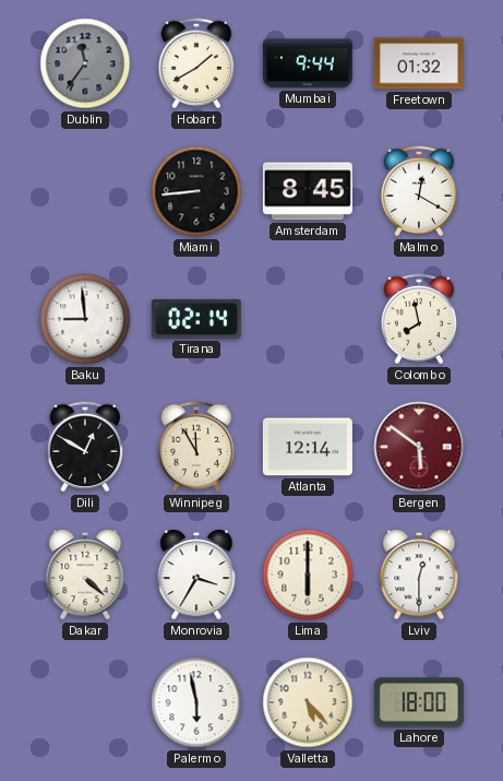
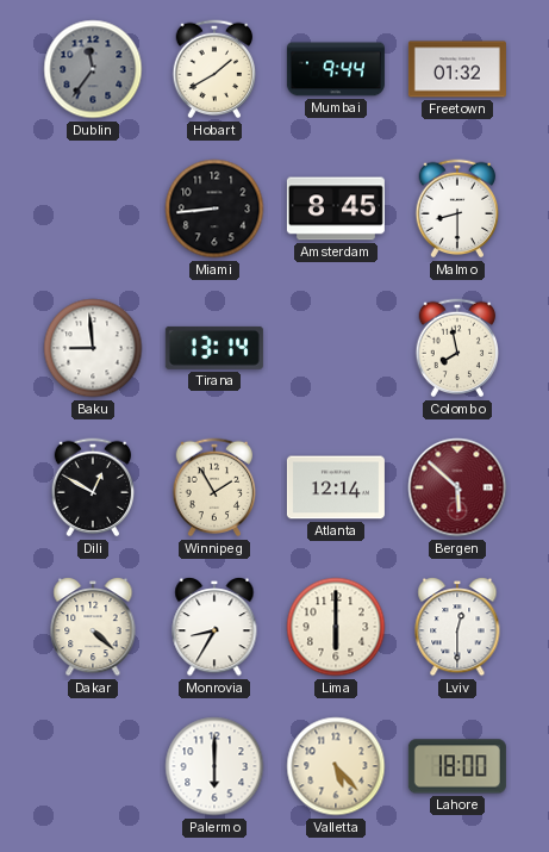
Malmo: 12:20 -> 8:30
Tirana: 02:14 -> 13:14
Winnipeg: 11:55 -> 1:55
Bergen: 5:51 -> 5:52
Monrovia: 3:35 -> 8:35
Palermo: 5:58 -> 6:00
